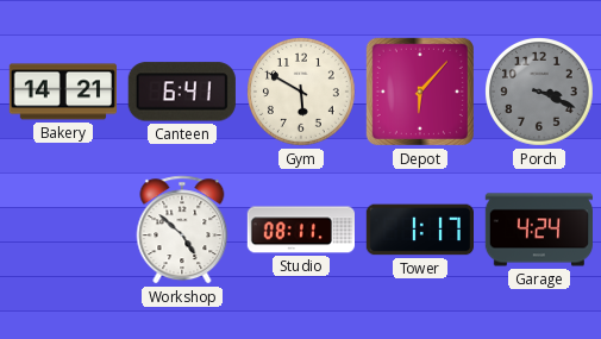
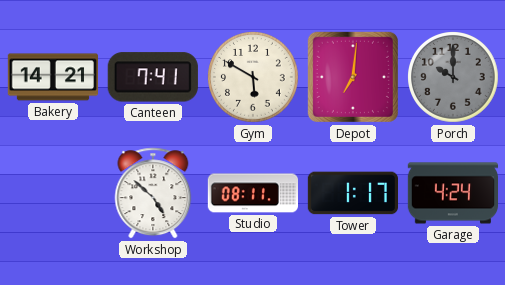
Canteen: 6:41 -> 7:41
Depot: 6:07 -> 7:01
Porch: 3:19 -> 10:00
